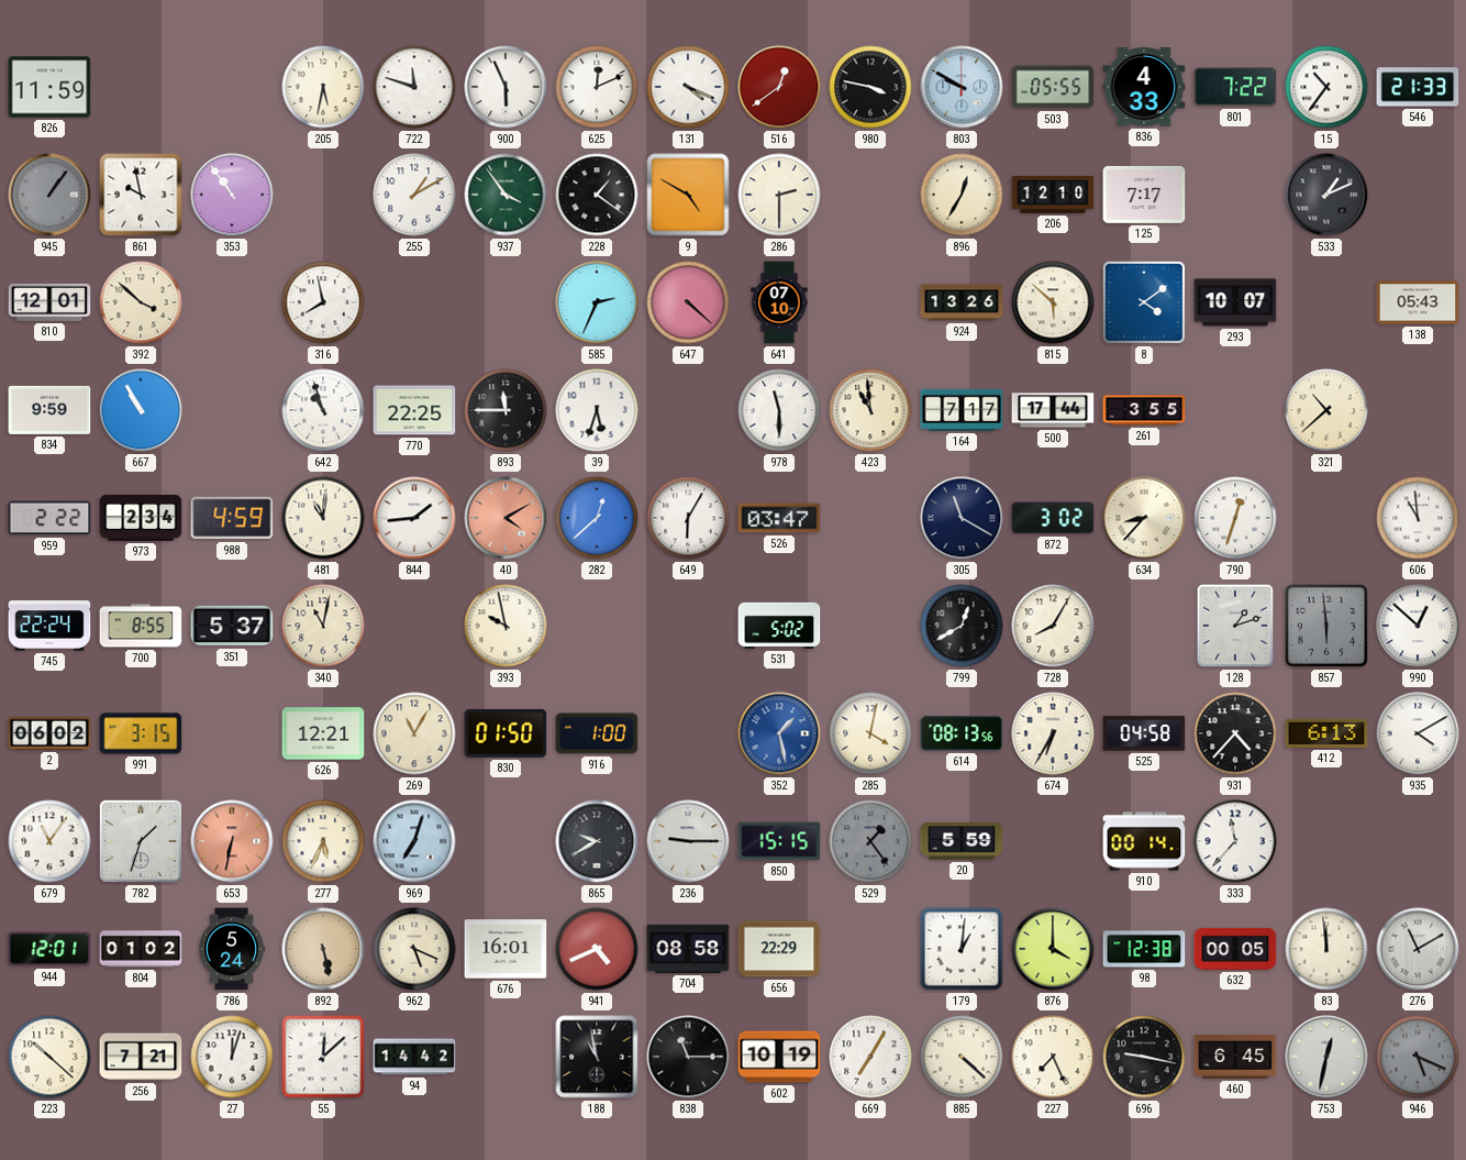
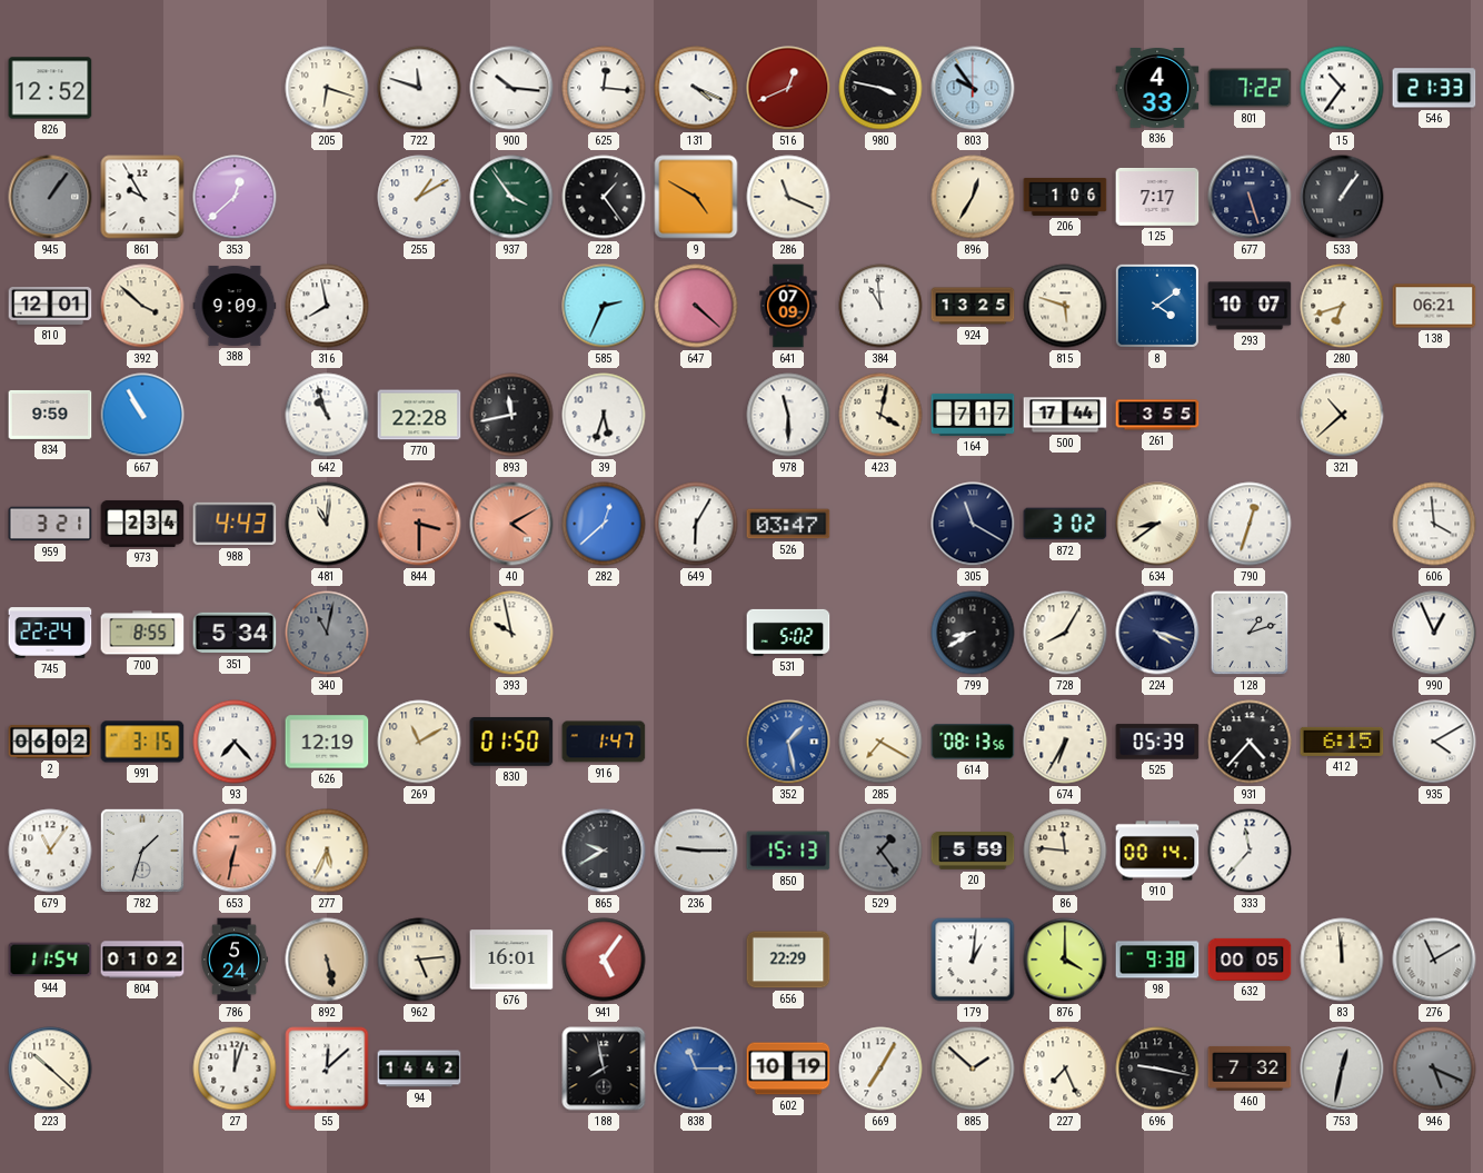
826: 11:59 -> 12:52
205: 5:32 -> 6:18
900: 5:56 -> 10:16
625: 12:11 -> 12:16
516: 12:39 -> 12:41
803: 9:50 -> 9:54
503: 05:55 -> none
861: 9:58 -> 9:55
353: 10:54 -> 12:38
228: 1:21 -> 1:24
286: 2:30 -> 11:19
206: 12:10 -> 1:06
677: none -> 5:27
533: 1:11 -> 1:06
388: none -> 9:09
641: 07:10 -> 07:09
384: none -> 10:59
924: 13:26 -> 13:25
815: 5:52 -> 5:48
280: none -> 6:42
138: 05:43 -> 06:21
770: 22:25 -> 22:28
893: 11:45 -> 11:43
423: 10:59 -> 4:02
959: 2:22 -> 3:21
988: 4:59 -> 4:43
844: 1:44 -> 3:30
844 dial: white -> salmon
634: 8:37 -> 8:39
606: 10:59 -> 3:59
351: 5:37 -> 5:34
340 dial: cream -> grey
799: 12:40 -> 8:40
224: none -> 4:18
857: 5:59 -> none
990: 12:52 -> 12:56
93: none -> 7:23
626: 12:21 -> 12:19
269: 11:05 -> 11:10
916: 1:00 -> 1:47
285: 4:02 -> 7:20
525: 04:58 -> 05:39
412: 6:13 -> 6:15
969: 7:03 -> none
850: 15:15 -> 15:13
86: none -> 11:46
944: 12:01 -> 11:54
962: 5:19 -> 5:14
941: 4:41 -> 5:06
704: 08:58 -> none
98: 12:38 -> 9:38
256: 7:21 -> none
188: 10:58 -> 7:58
838 dial: black -> blue
885: 4:22 -> 1:52
460: 6:45 -> 7:32
